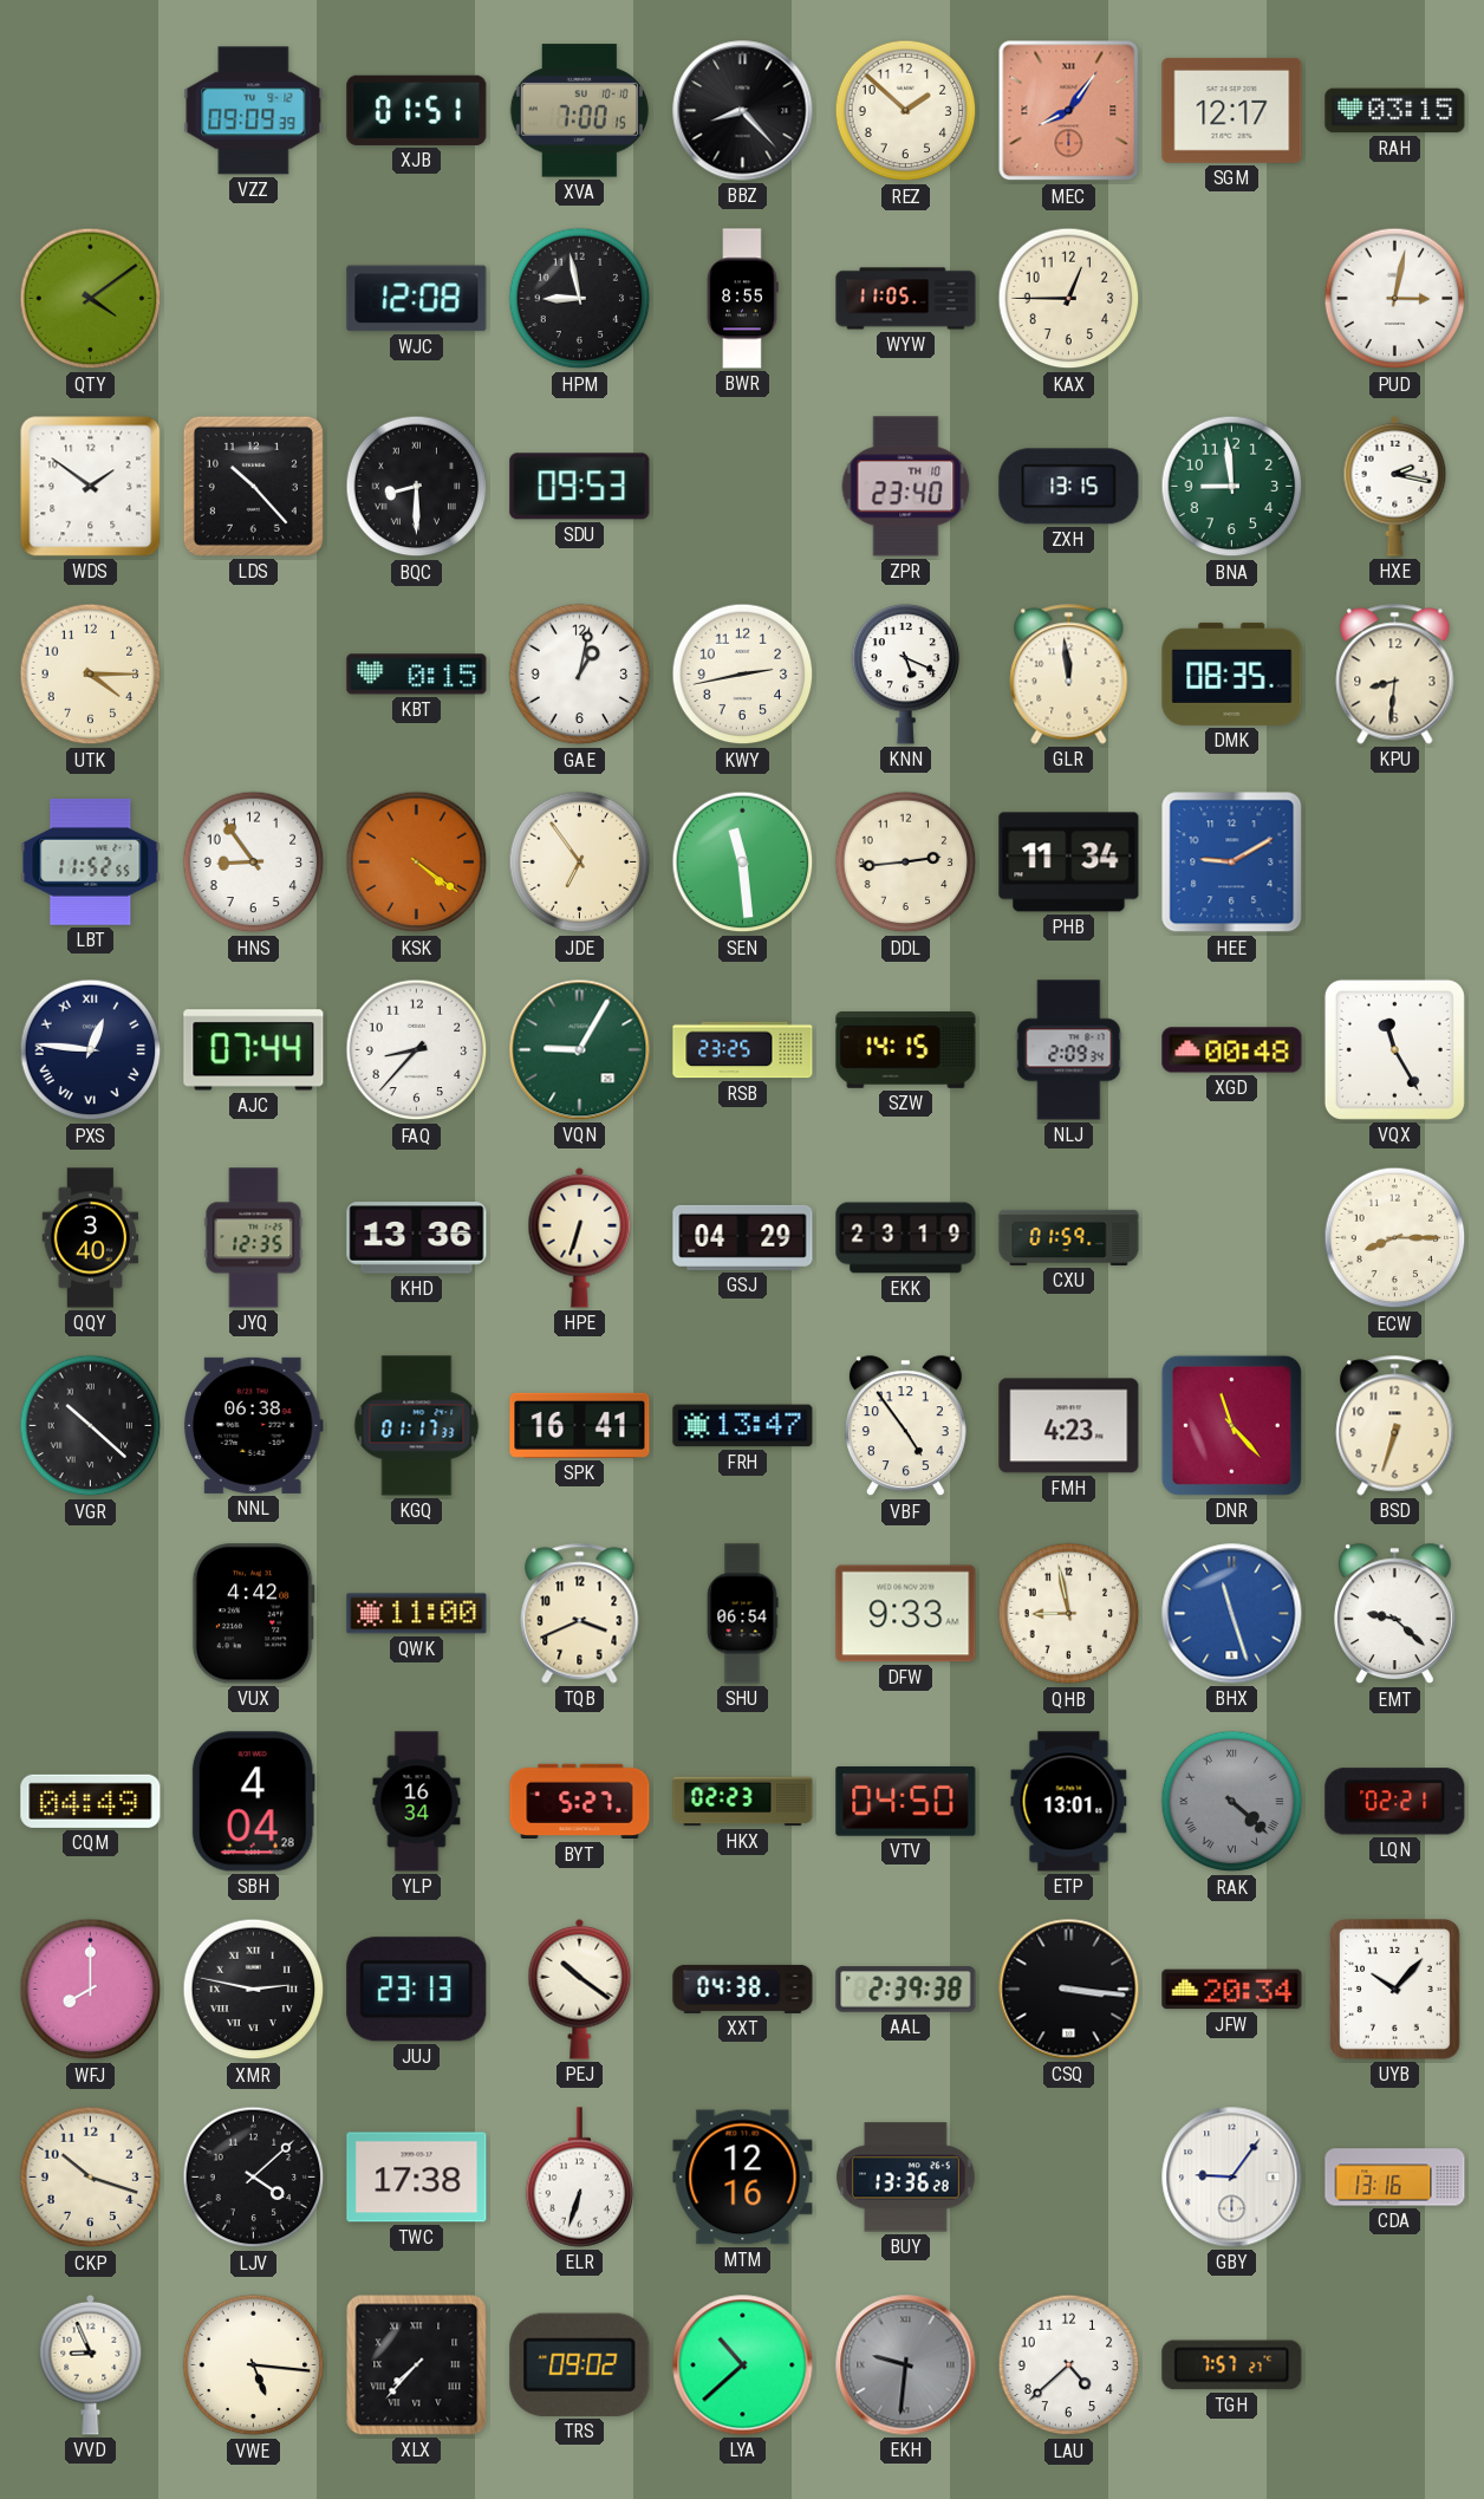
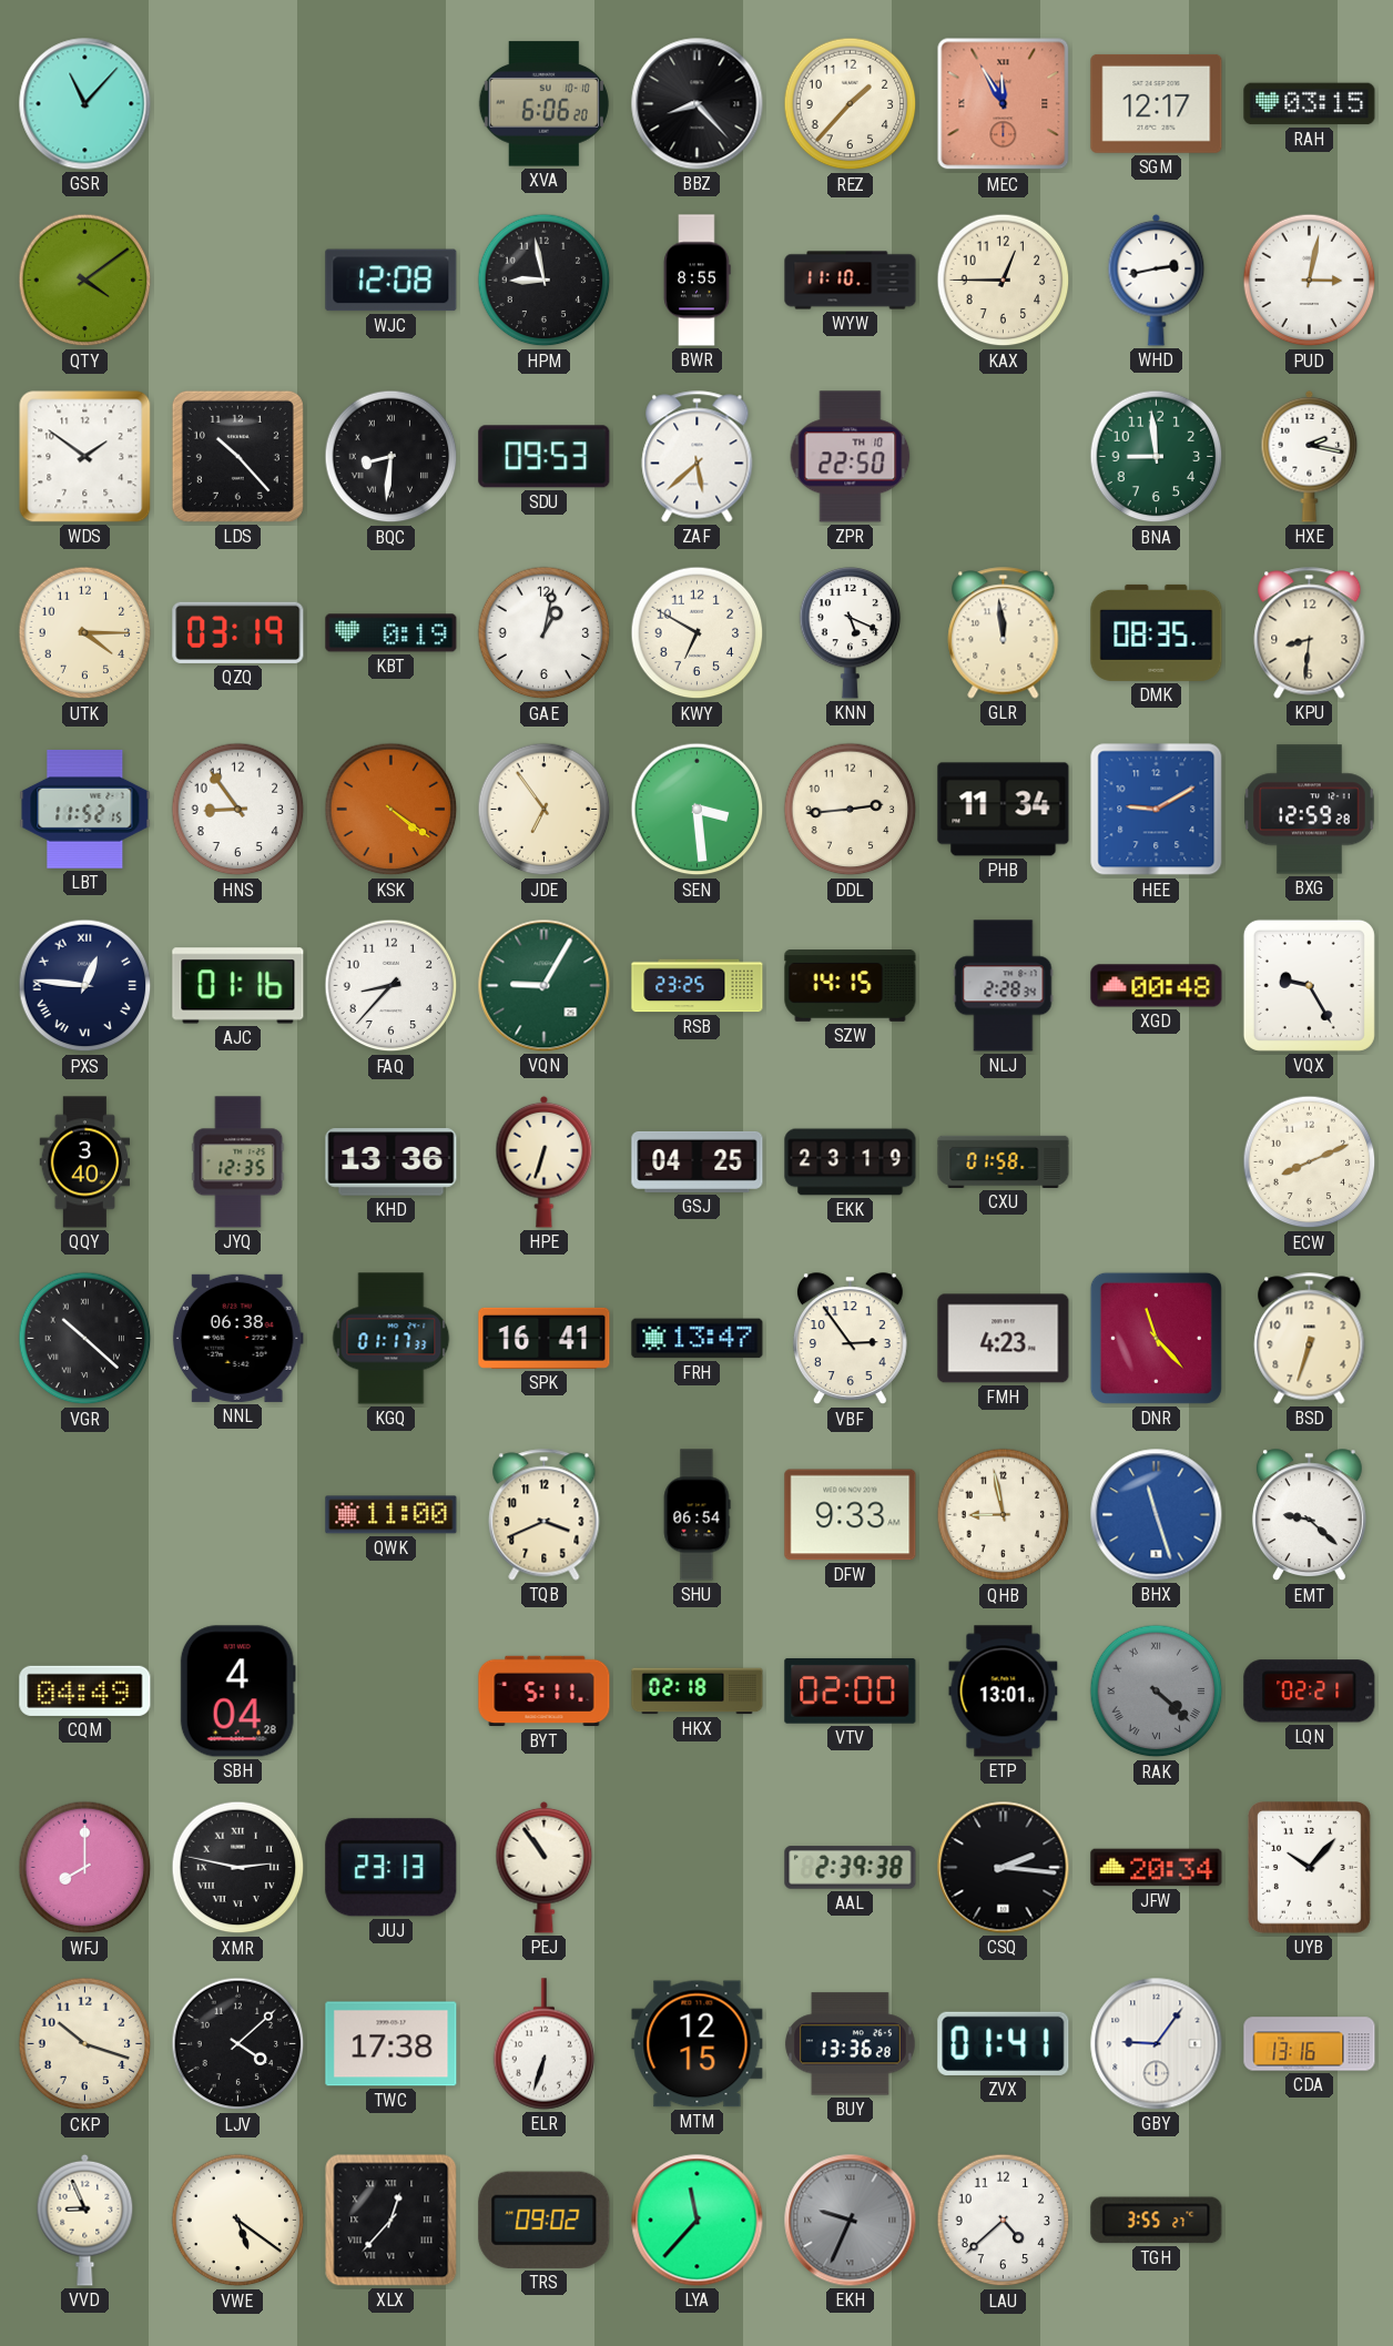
GSR: none -> 11:07
VZZ: 09:09 -> none
XJB: 01:51 -> none
XVA: 7:00 -> 6:06
REZ: 1:52 -> 1:37
MEC: 8:06 -> 11:55
WYW: 11:05 -> 11:10
WHD: none -> 2:43
BQC: 8:30 -> 8:31
ZAF: none -> 5:38
ZPR: 23:40 -> 22:50
ZXH: 13:15 -> none
QZQ: none -> 03:19
KBT: 0:15 -> 0:19
KWY: 2:43 -> 6:50
LBT: 11:52:55 -> 11:52:15
SEN: 11:29 -> 3:29
BXG: none -> 12:59
AJC: 07:44 -> 01:16
NLJ: 2:09 -> 2:28
VQX: 11:25 -> 9:25
GSJ: 04:29 -> 04:25
CXU: 01:59 -> 01:58
ECW: 8:15 -> 8:11
VBF: 4:54 -> 2:54
VUX: 4:42 -> none
YLP: 16:34 -> none
BYT: 5:27 -> 5:11
HKX: 02:23 -> 02:18
VTV: 04:50 -> 02:00
PEJ: 10:21 -> 10:54
XXT: 04:38 -> none
CSQ: 3:16 -> 2:16
MTM: 12:16 -> 12:15
ZVX: none -> 01:41
VWE: 5:16 -> 5:21
XLX: 7:37 -> 12:37
LYA: 10:38 -> 11:37
EKH: 9:31 -> 9:34
TGH: 7:57 -> 3:55
